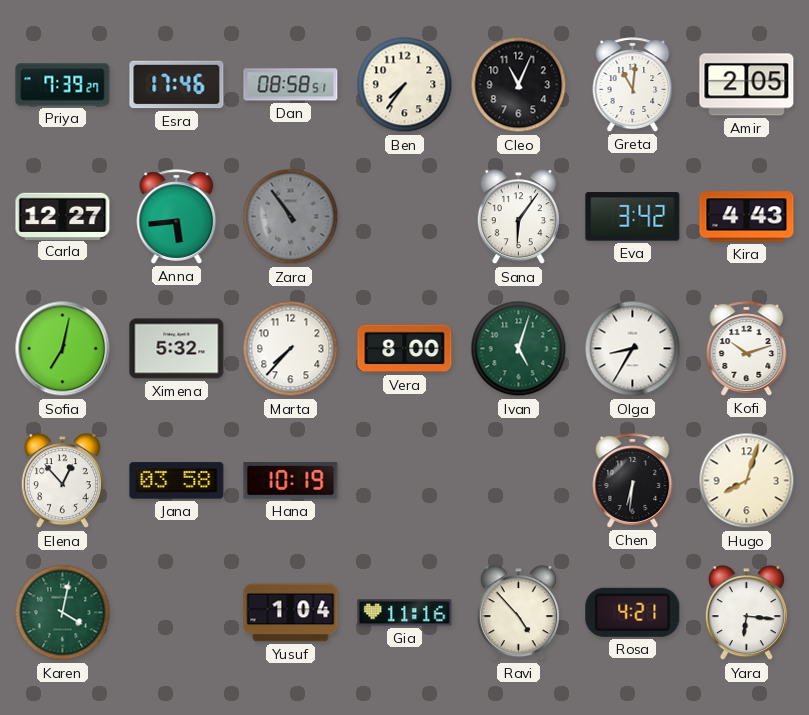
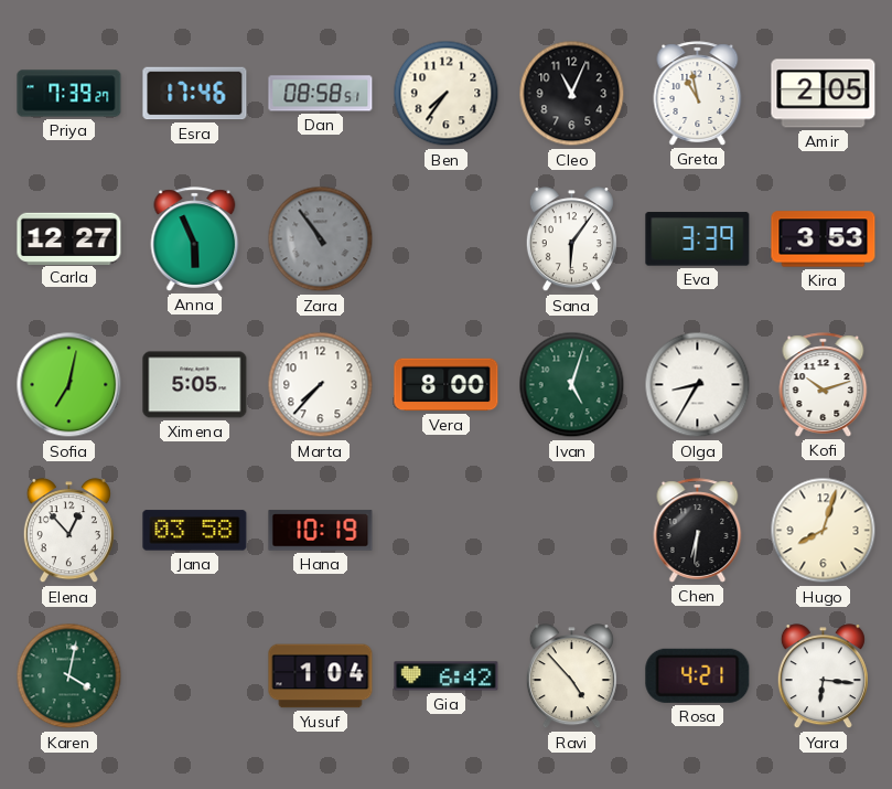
Greta: 11:01 -> 10:58
Anna: 5:44 -> 5:56
Eva: 3:42 -> 3:39
Kira: 4:43 -> 3:53
Ximena: 5:32 -> 5:05
Gia: 11:16 -> 6:42
